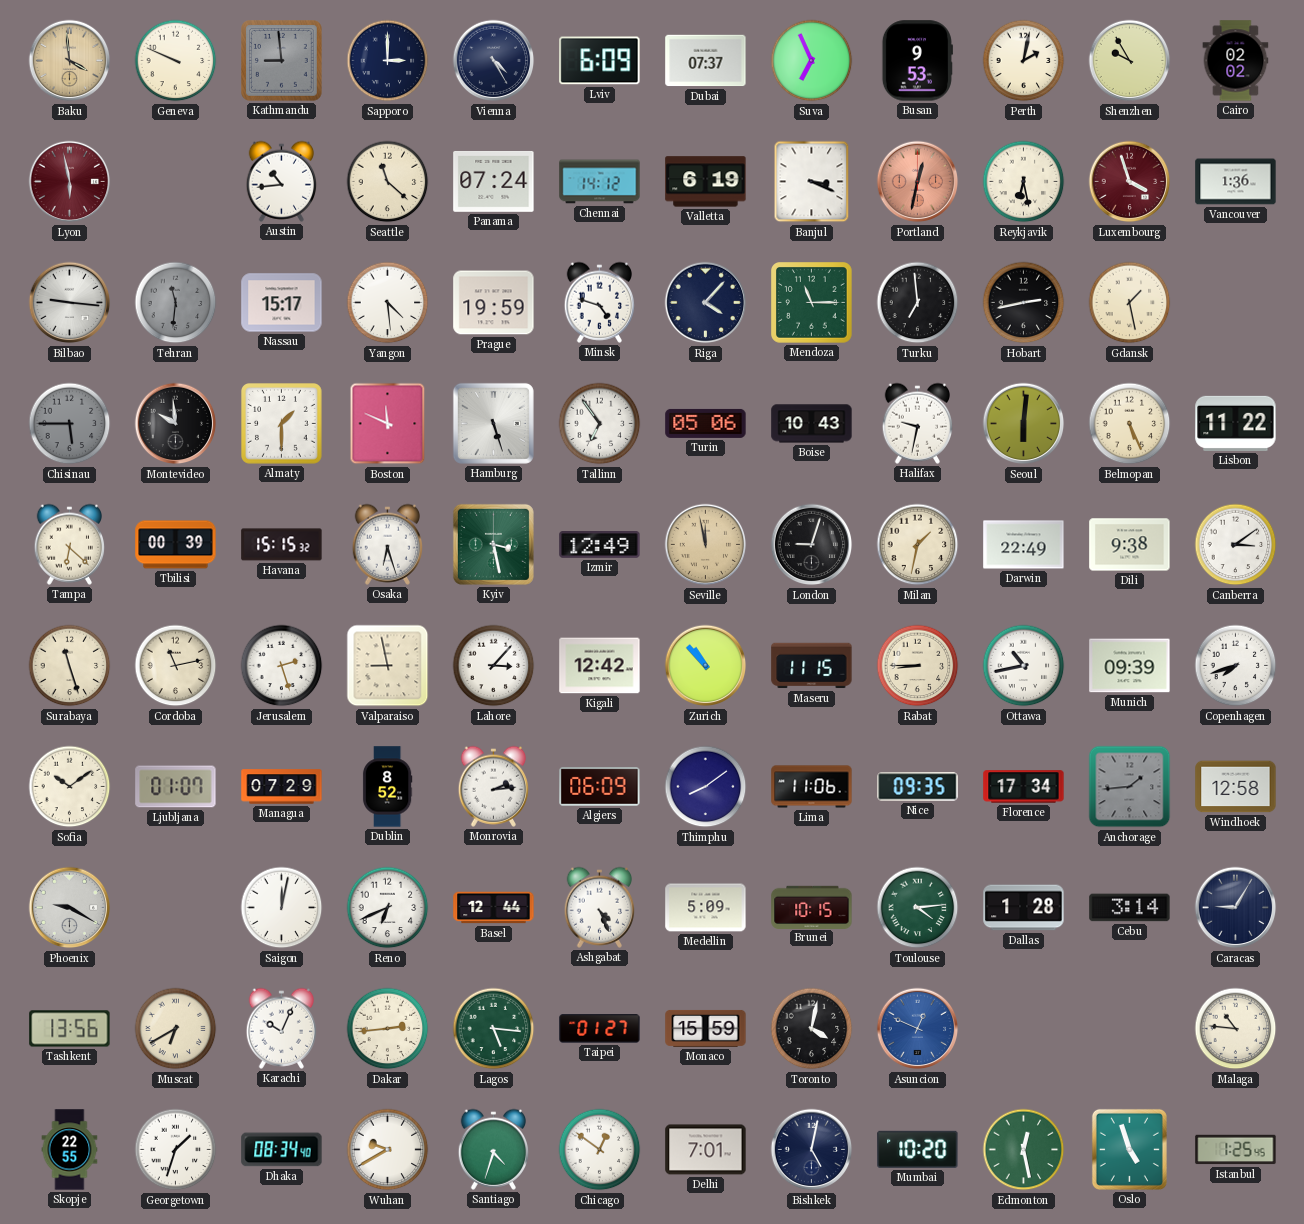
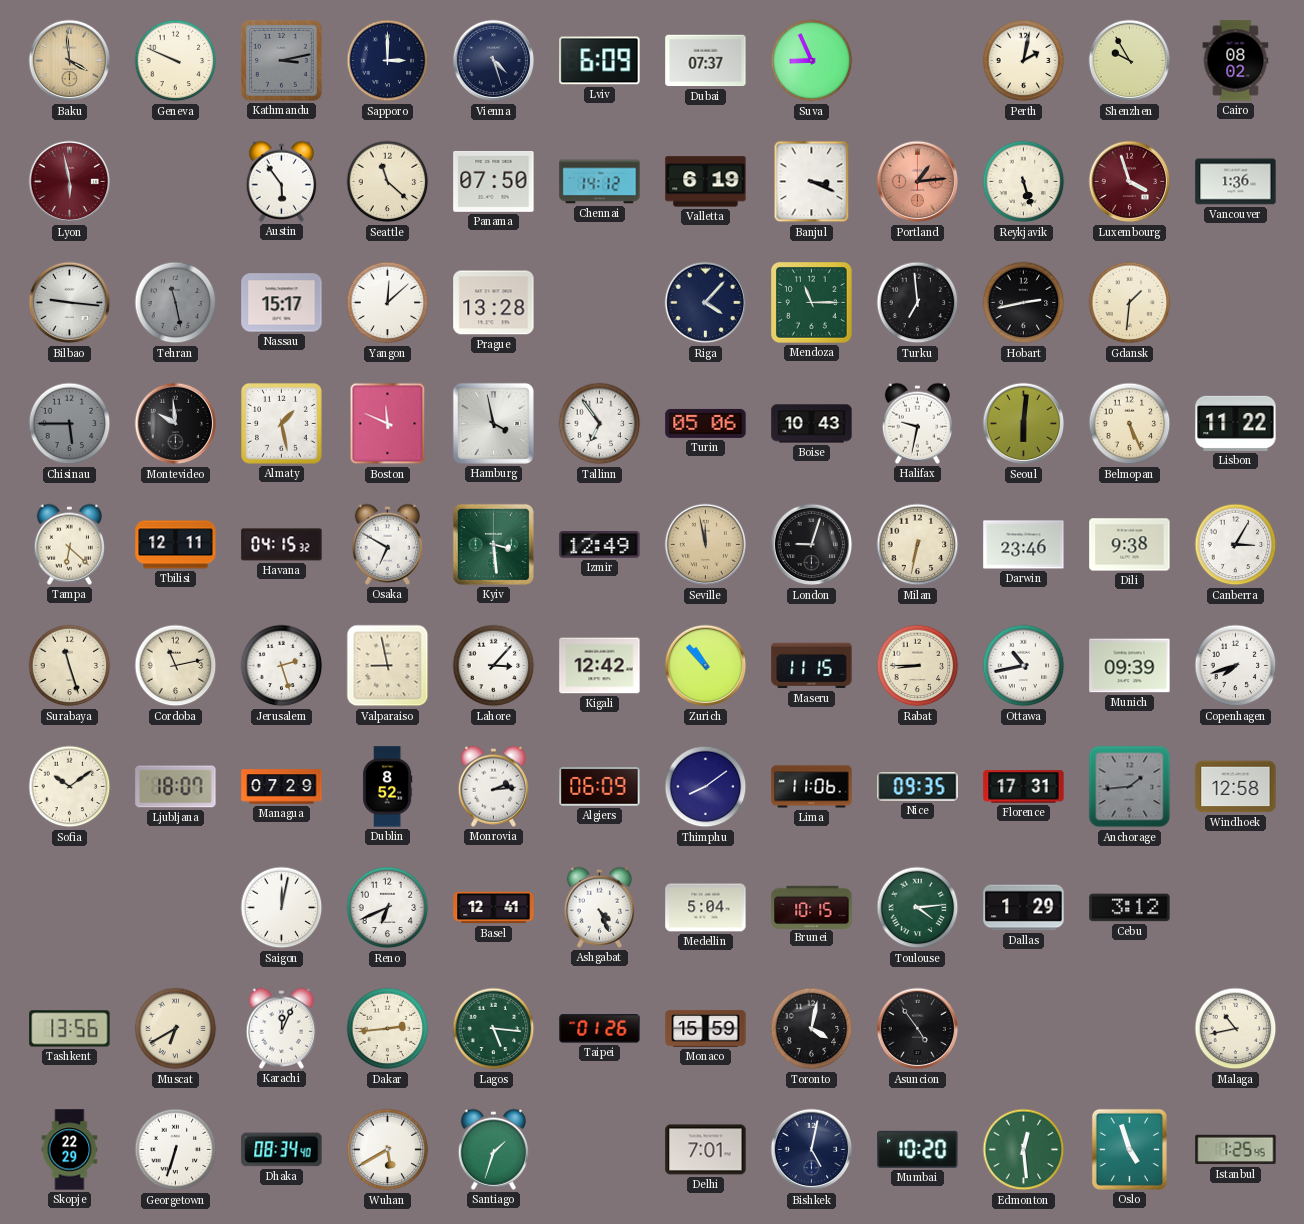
Kathmandu: 8:59 -> 3:13
Vienna: 4:25 -> 4:27
Suva: 6:56 -> 8:56
Busan: 9:53 -> none
Cairo: 02:02 -> 08:02
Austin: 10:44 -> 5:54
Panama: 07:24 -> 07:50
Portland: 12:32 -> 1:14
Reykjavik: 6:28 -> 5:27
Tehran: 11:31 -> 11:28
Yangon: 4:29 -> 12:08
Prague: 19:59 -> 13:28
Minsk: 4:48 -> none
Gdansk: 1:28 -> 1:31
Almaty: 1:30 -> 1:28
Hamburg: 5:27 -> 3:58
Tbilisi: 00:39 -> 12:11
Havana: 15:15 -> 04:15
Osaka: 6:27 -> 6:50
Kyiv: 3:28 -> 3:29
Milan: 1:32 -> 6:32
Darwin: 22:49 -> 23:46
Canberra: 3:09 -> 3:05
Ljubljana: 01:07 -> 18:07
Florence: 17:34 -> 17:31
Phoenix: 9:20 -> none
Basel: 12:44 -> 12:41
Medellin: 5:09 -> 5:04
Dallas: 1:28 -> 1:29
Cebu: 3:14 -> 3:12
Caracas: 9:05 -> none
Karachi: 10:04 -> 12:04
Taipei: 01:27 -> 01:26
Asuncion: 12:49 -> 4:54
Asuncion dial: blue -> black
Malaga: 10:46 -> 10:43
Skopje: 22:55 -> 22:29
Georgetown: 1:33 -> 6:33
Wuhan: 9:40 -> 5:40
Santiago: 4:33 -> 1:33
Chicago: 12:51 -> none
Edmonton: 12:28 -> 12:29
